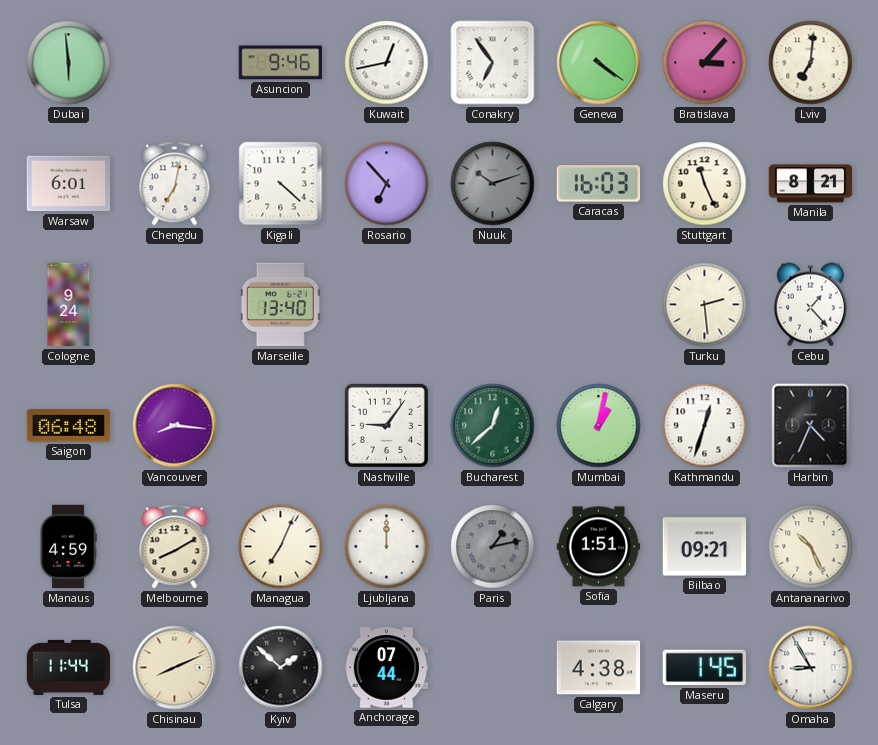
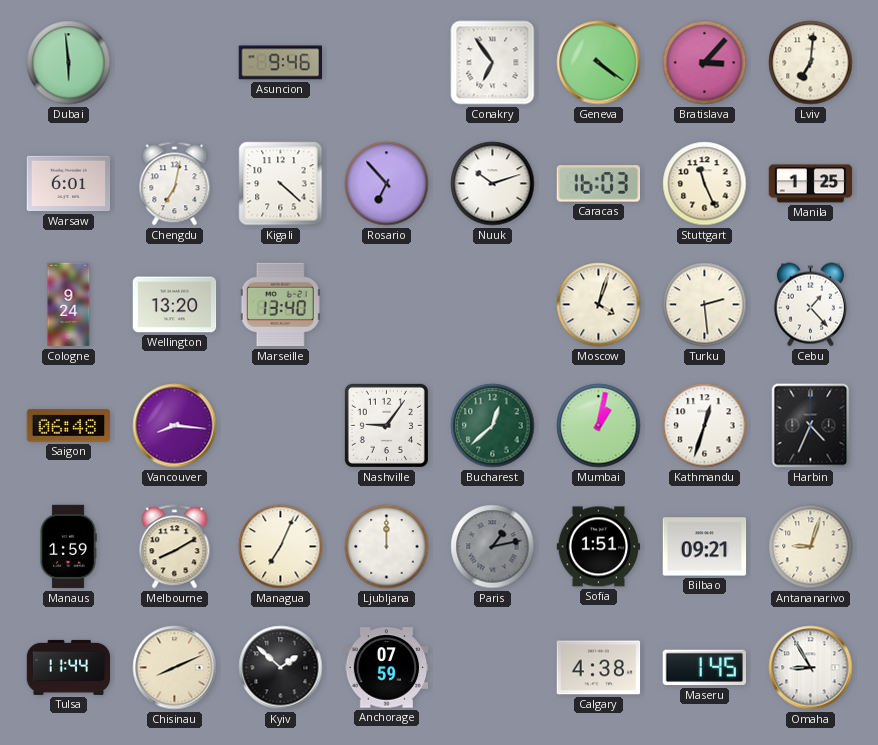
Kuwait: 12:43 -> none
Nuuk dial: grey -> white
Manila: 8:21 -> 1:25
Wellington: none -> 13:20
Moscow: none -> 4:03
Manaus: 4:59 -> 1:59
Antananarivo: 10:26 -> 9:03
Anchorage: 07:44 -> 07:59
